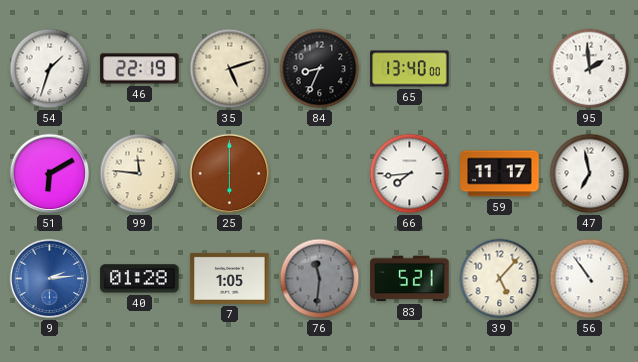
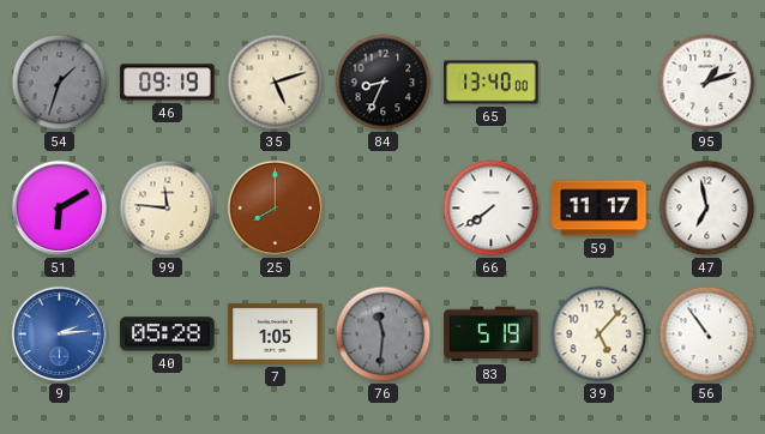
54 dial: white -> grey
46: 22:19 -> 09:19
95: 1:59 -> 1:12
25: 6:00 -> 8:00
66: 7:44 -> 7:39
40: 01:28 -> 05:28
83: 5:21 -> 5:19
